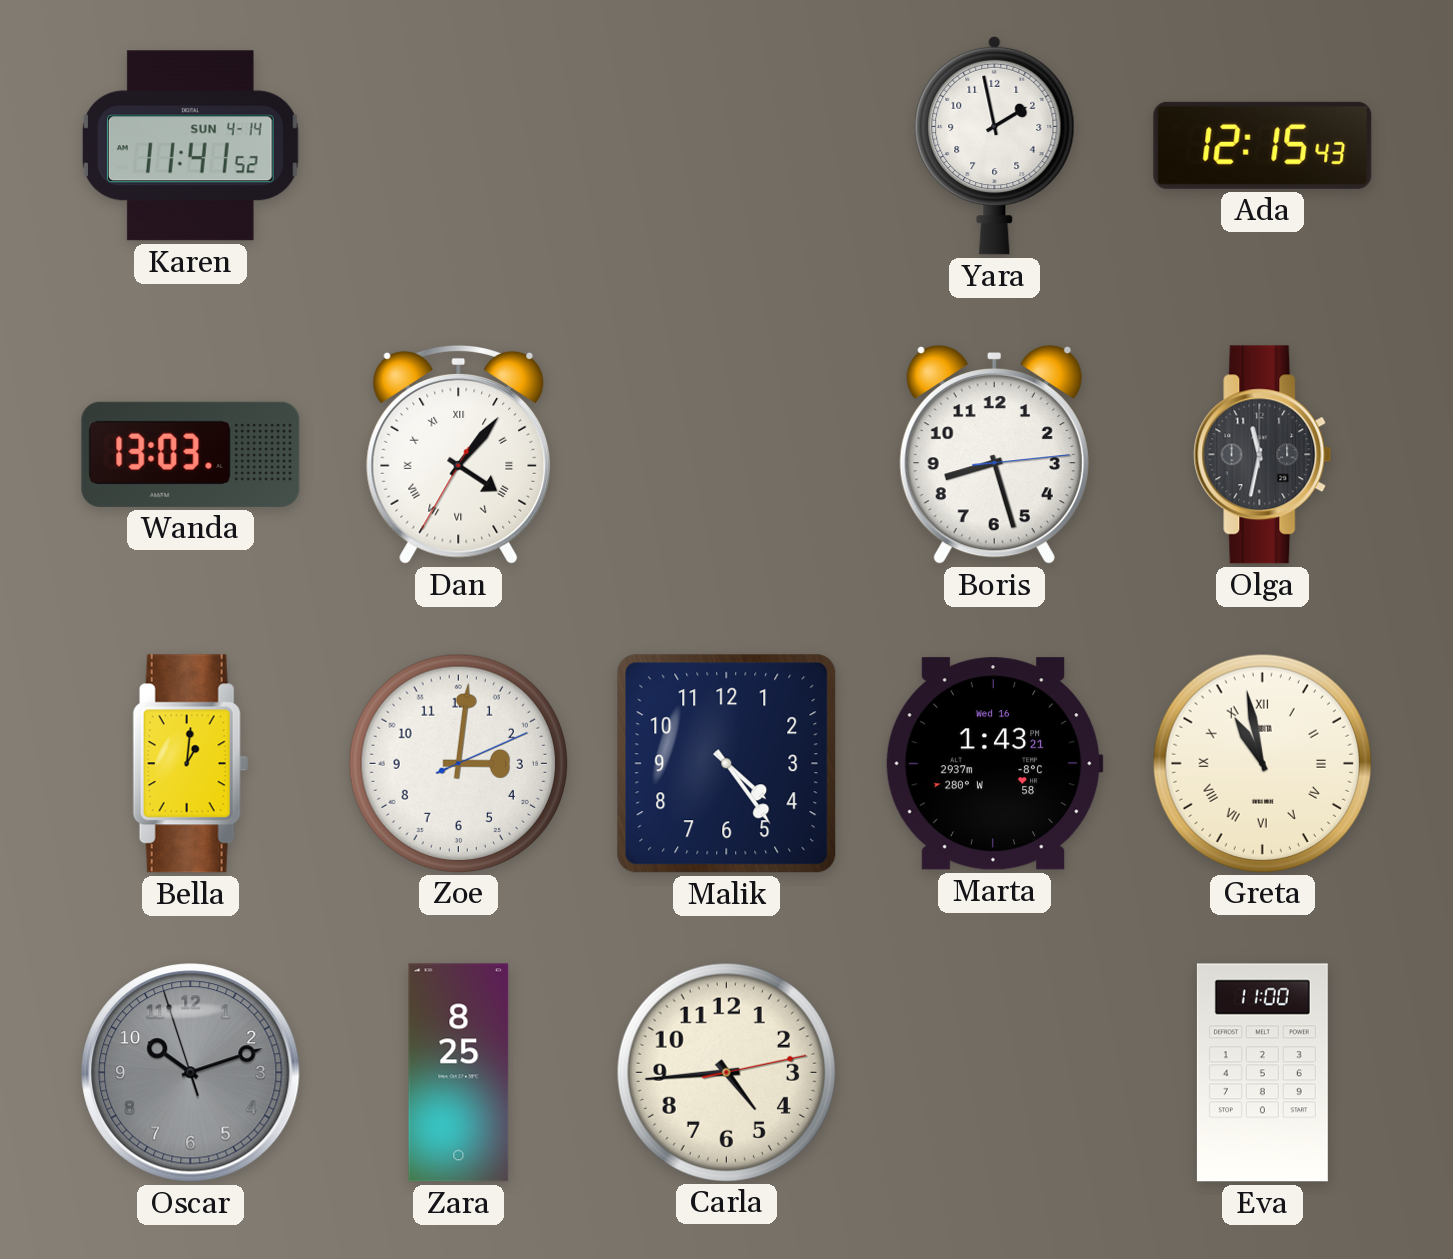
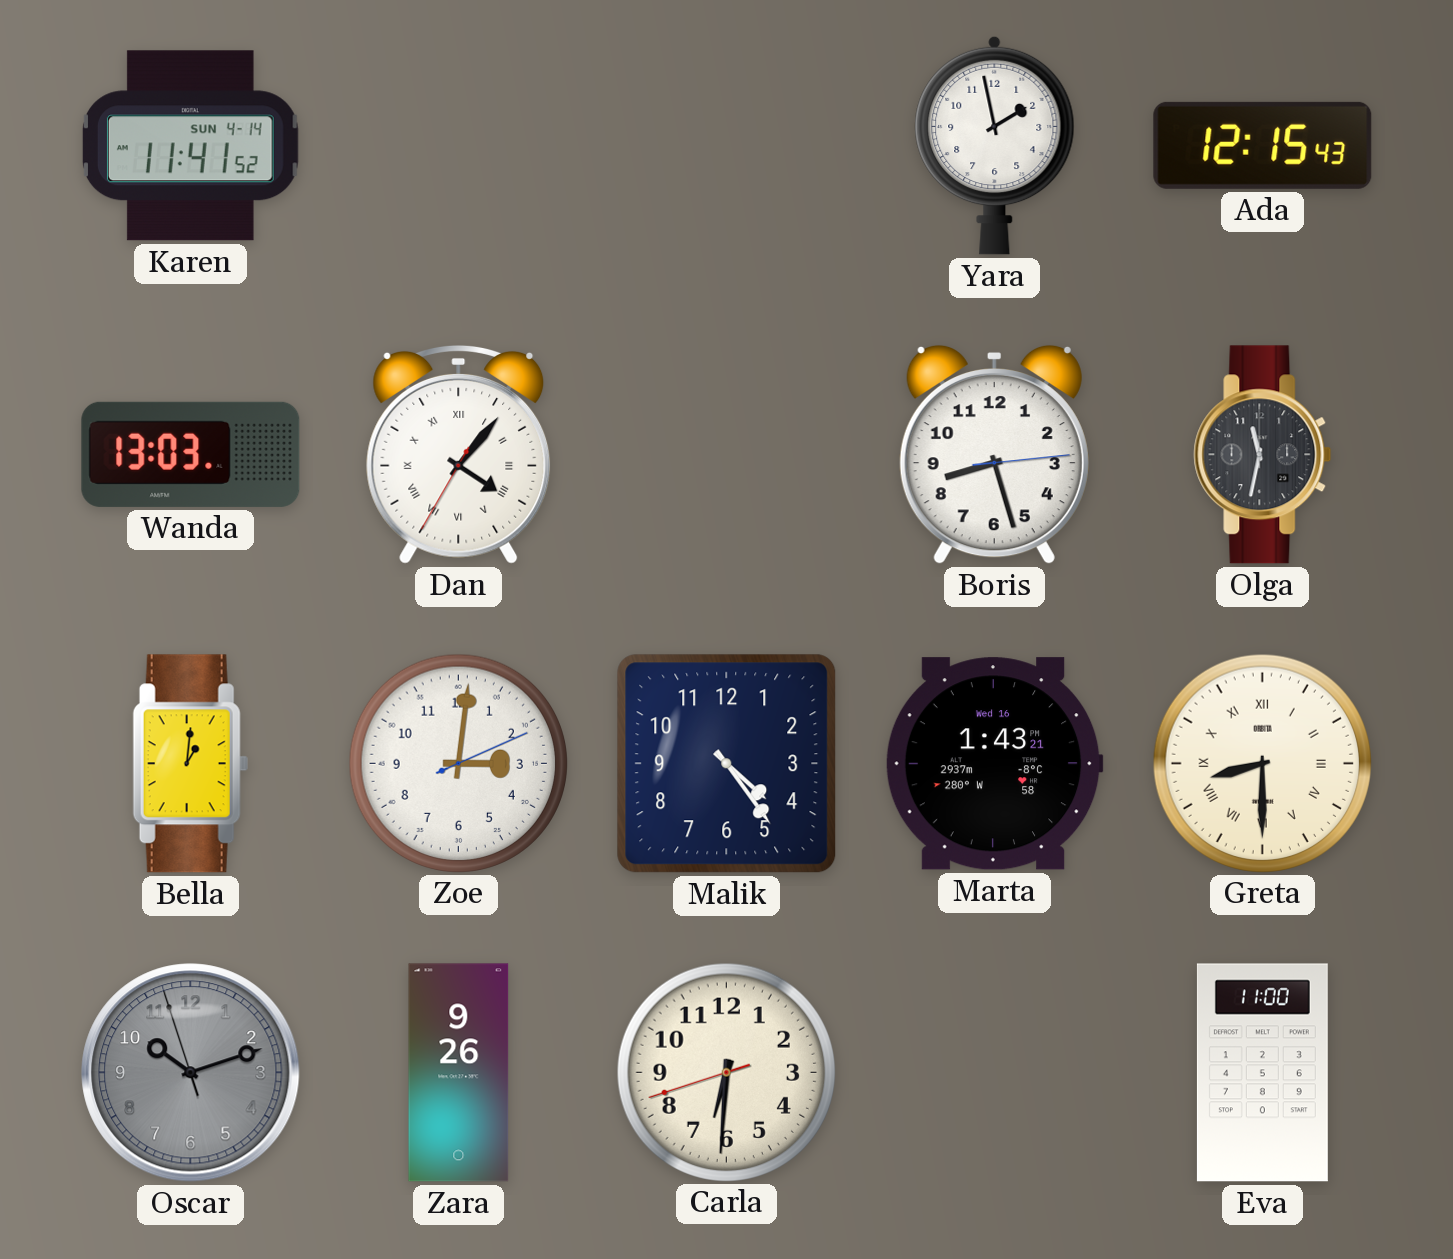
Greta: 10:58 -> 8:30
Zara: 8:25 -> 9:26
Carla: 4:44 -> 6:30
